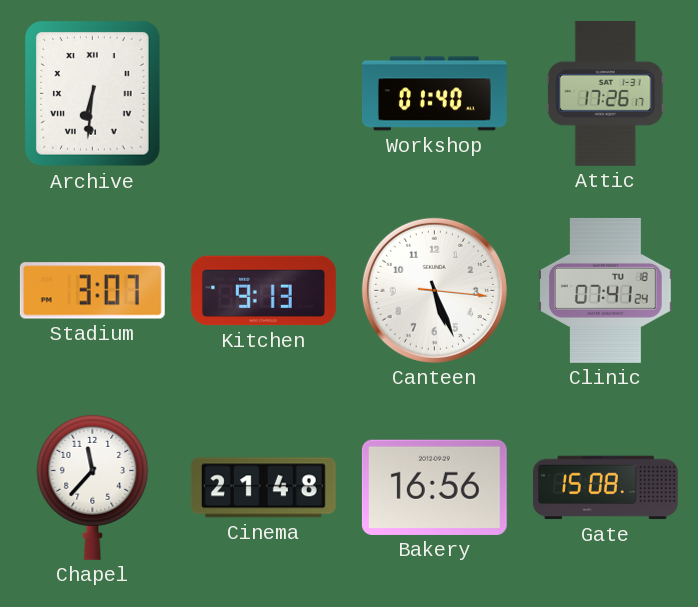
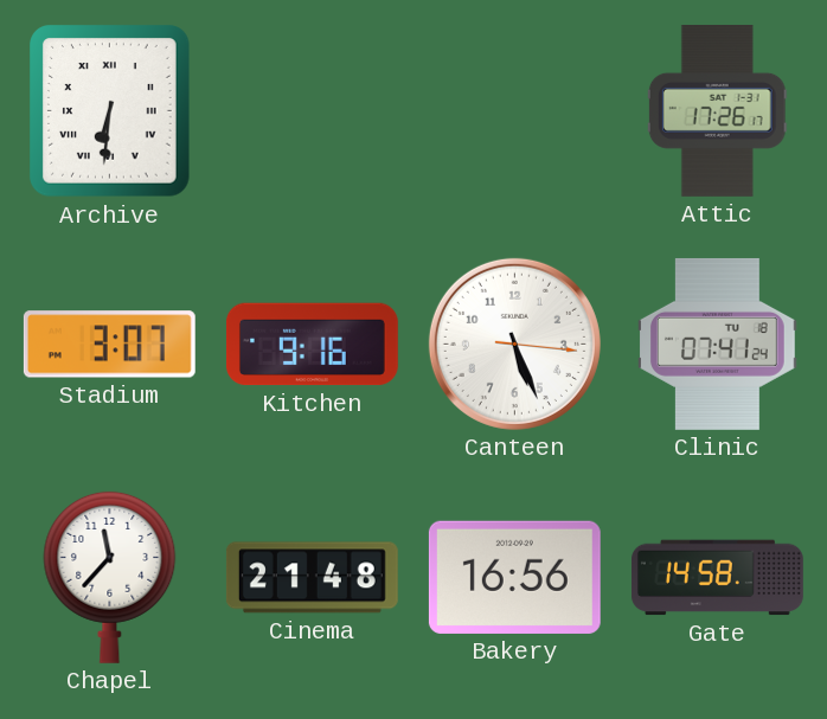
Workshop: 01:40 -> none
Kitchen: 9:13 -> 9:16
Gate: 15:08 -> 14:58
